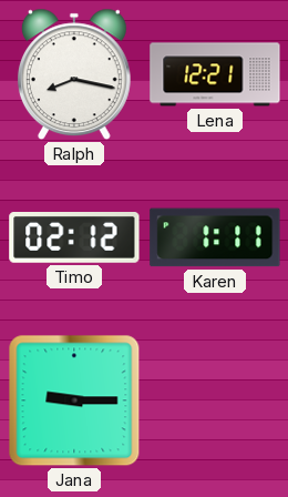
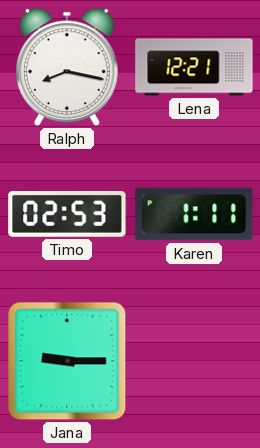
Timo: 02:12 -> 02:53
